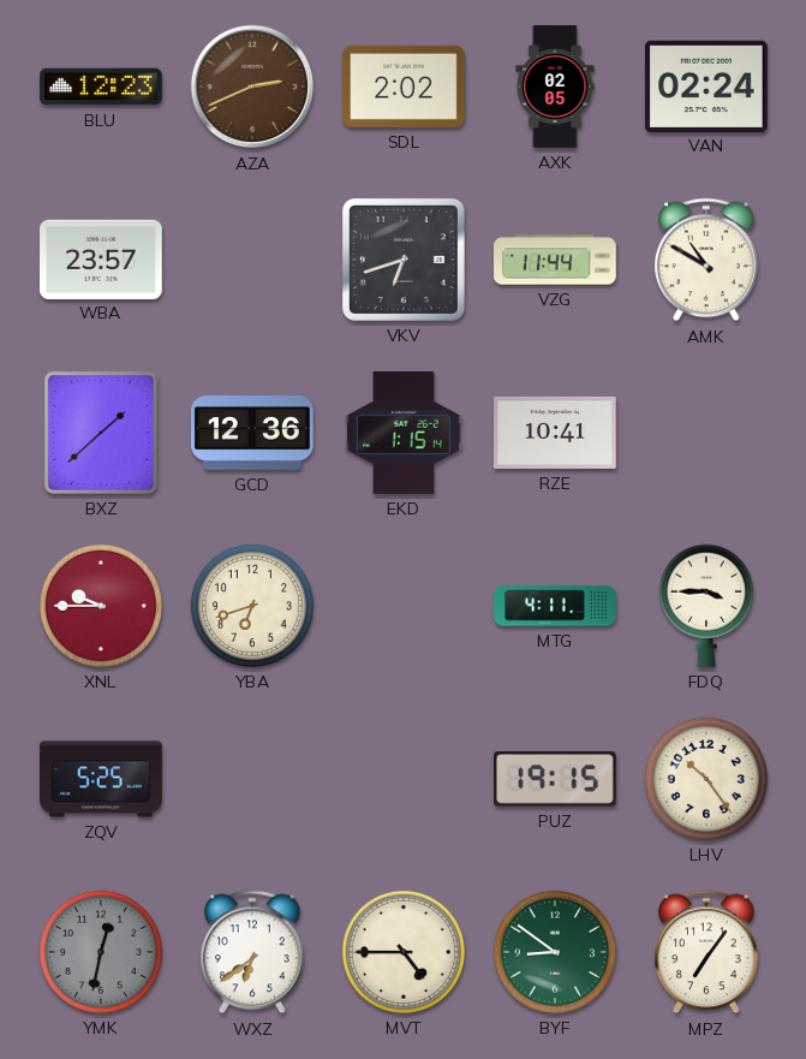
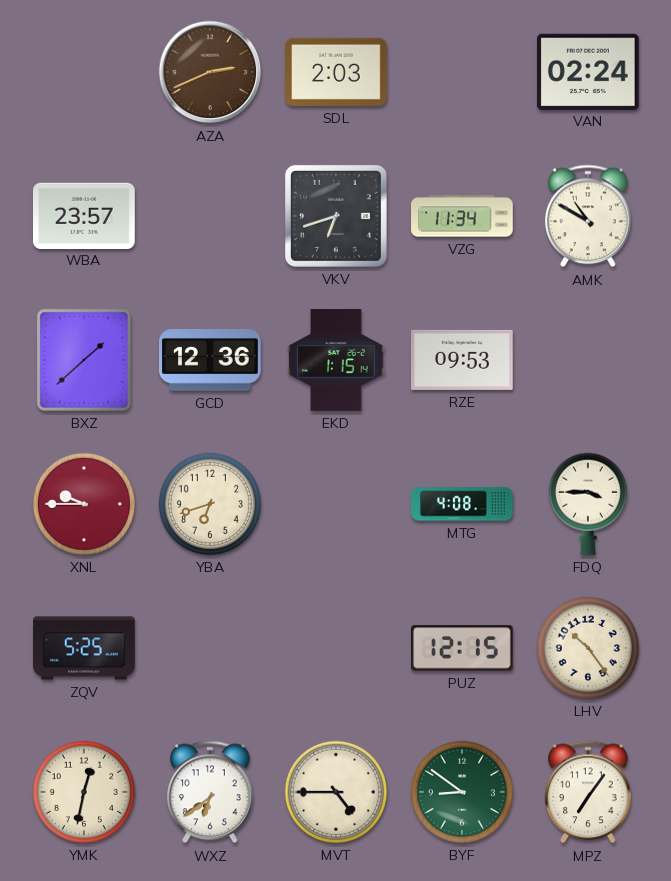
BLU: 12:23 -> none
SDL: 2:02 -> 2:03
AXK: 02:05 -> none
VZG: 11:44 -> 11:34
RZE: 10:41 -> 09:53
MTG: 4:11 -> 4:08
PUZ: 19:15 -> 12:15
YMK dial: grey -> cream
